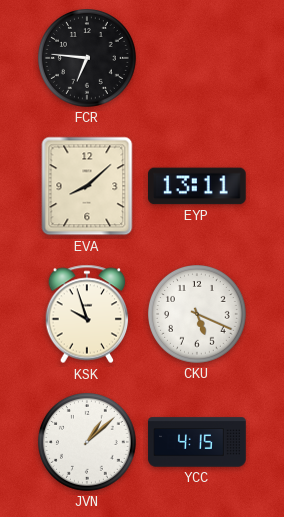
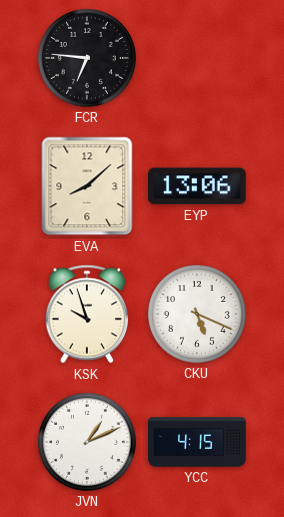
EYP: 13:11 -> 13:06
JVN: 1:08 -> 1:11
